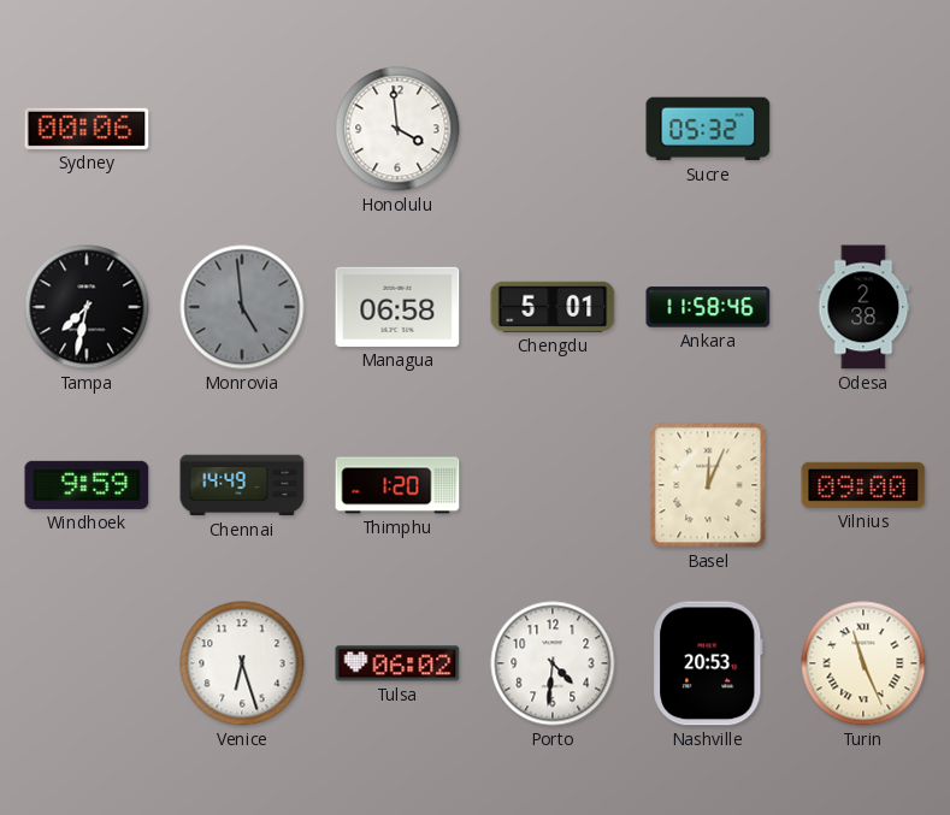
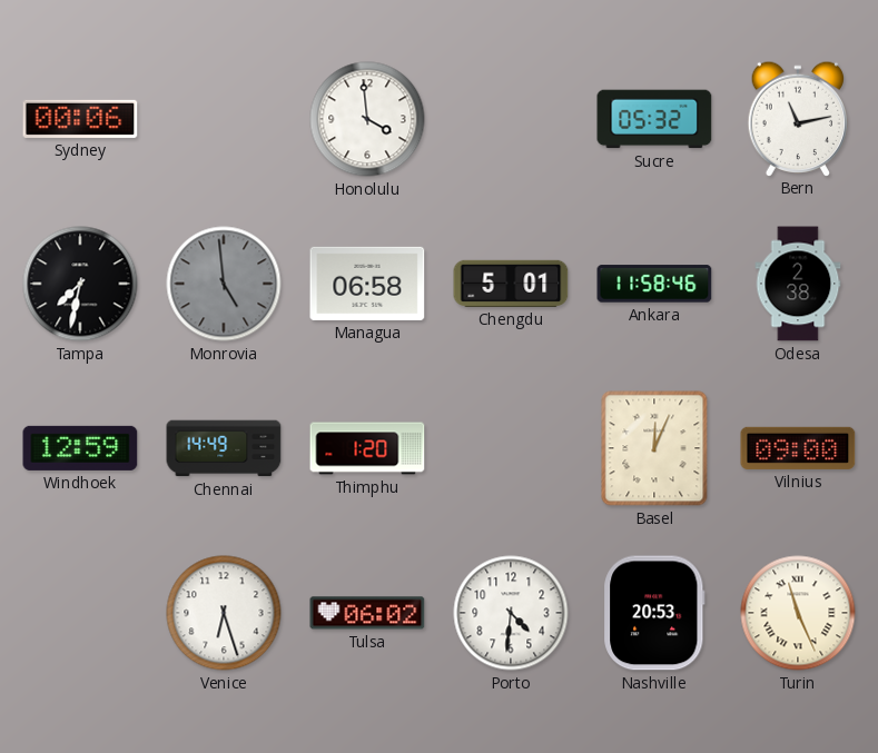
Bern: none -> 11:13
Windhoek: 9:59 -> 12:59
